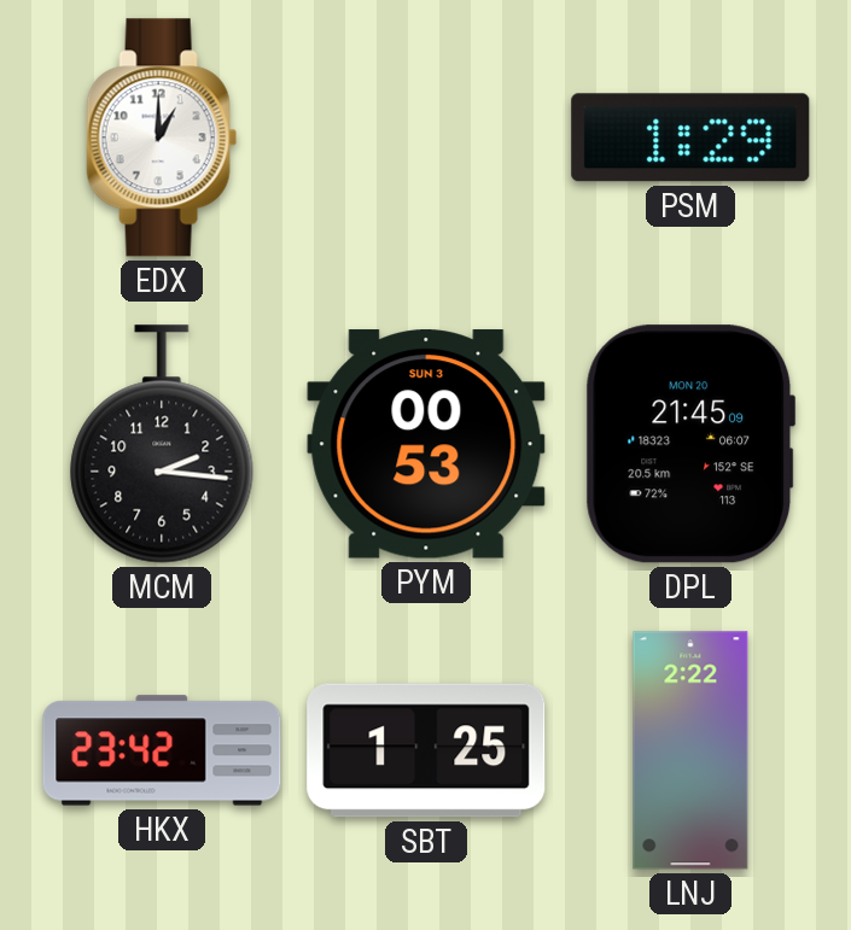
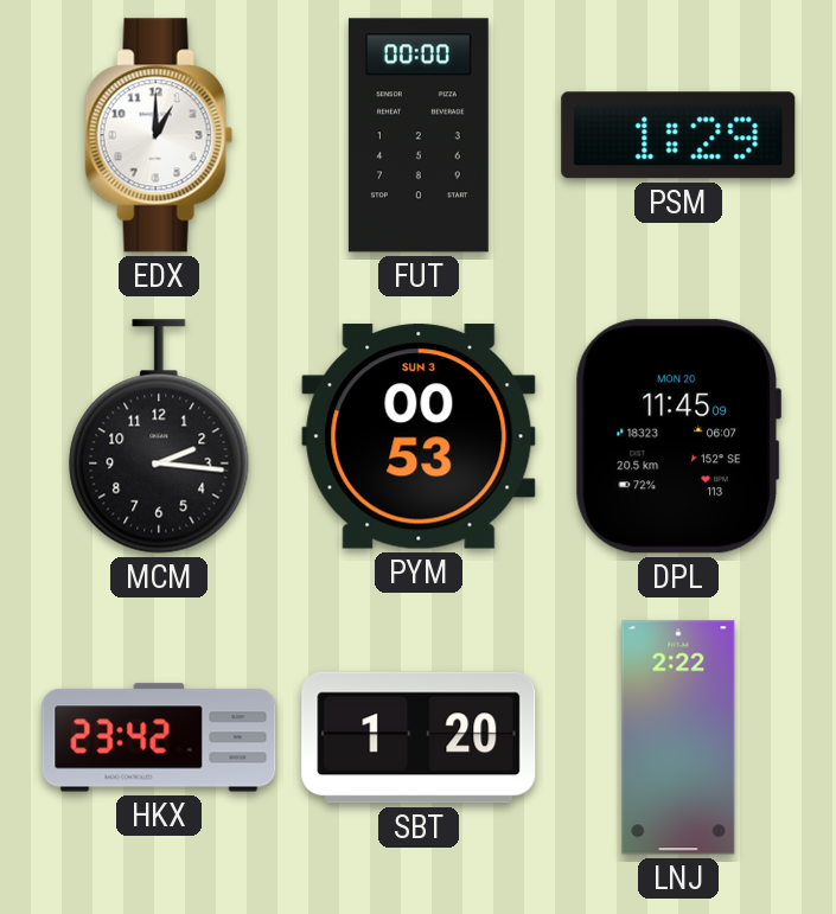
FUT: none -> 00:00
DPL: 21:45 -> 11:45
SBT: 1:25 -> 1:20
